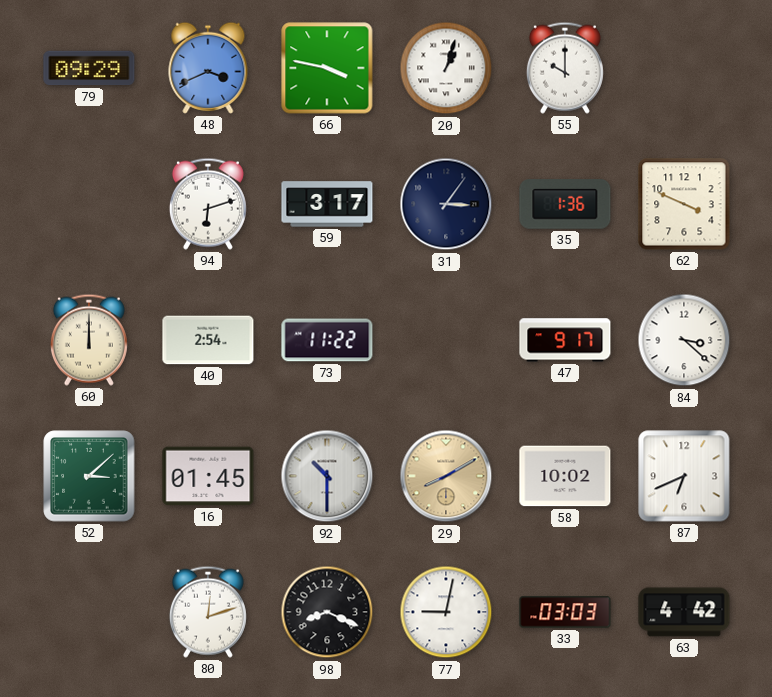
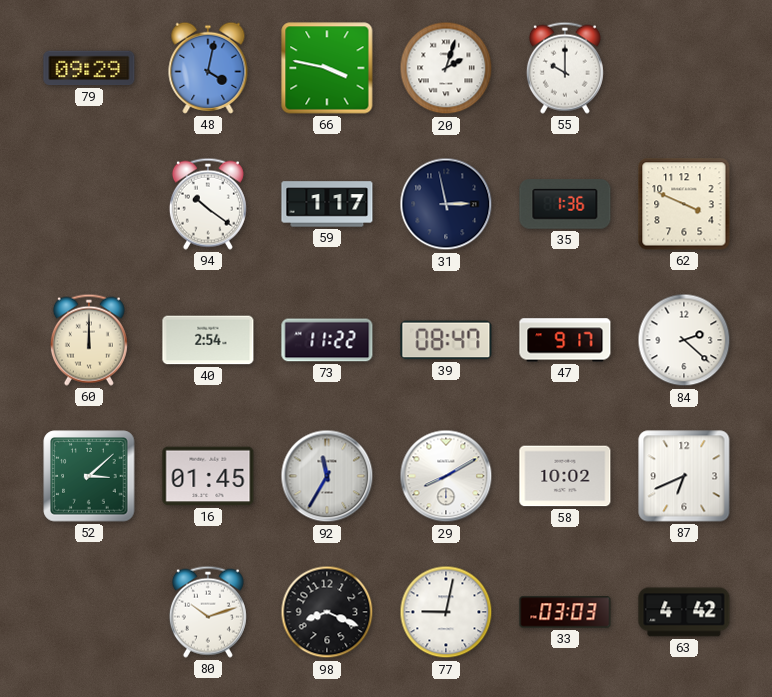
48: 3:41 -> 4:02
20: 1:03 -> 2:03
94: 6:12 -> 10:21
59: 3:17 -> 1:17
31: 3:06 -> 2:58
39: none -> 08:47
84: 3:22 -> 2:22
92: 10:30 -> 11:35
29 dial: champagne -> white
80: 12:12 -> 10:12
